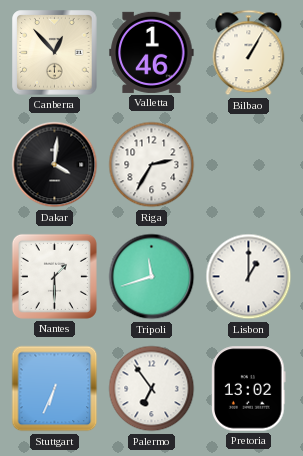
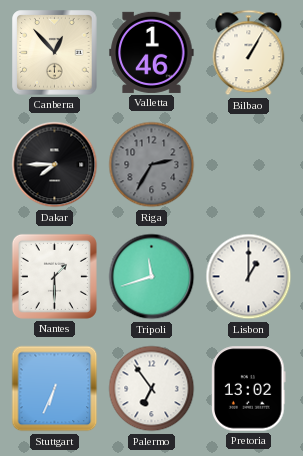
Dakar: 4:01 -> 7:45
Riga dial: white -> grey
